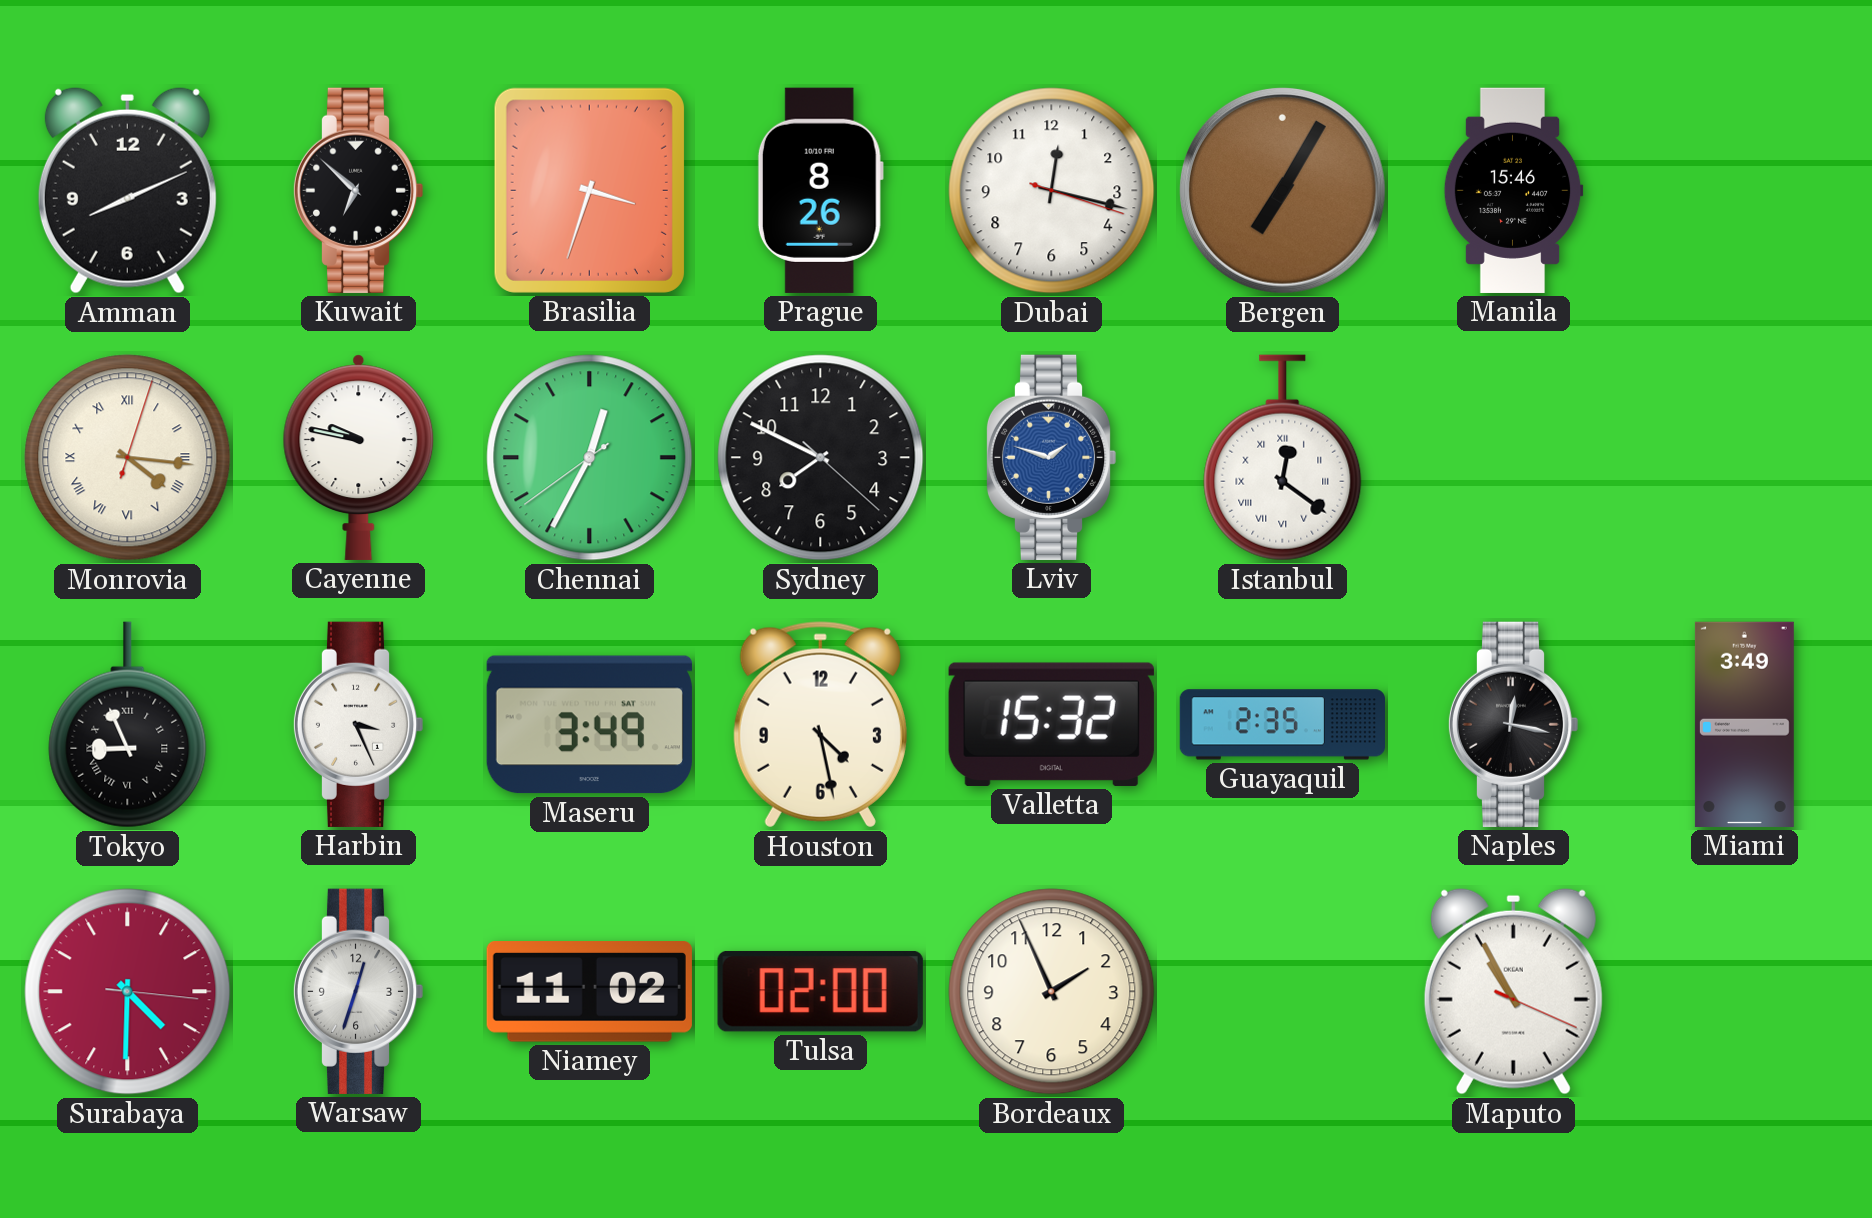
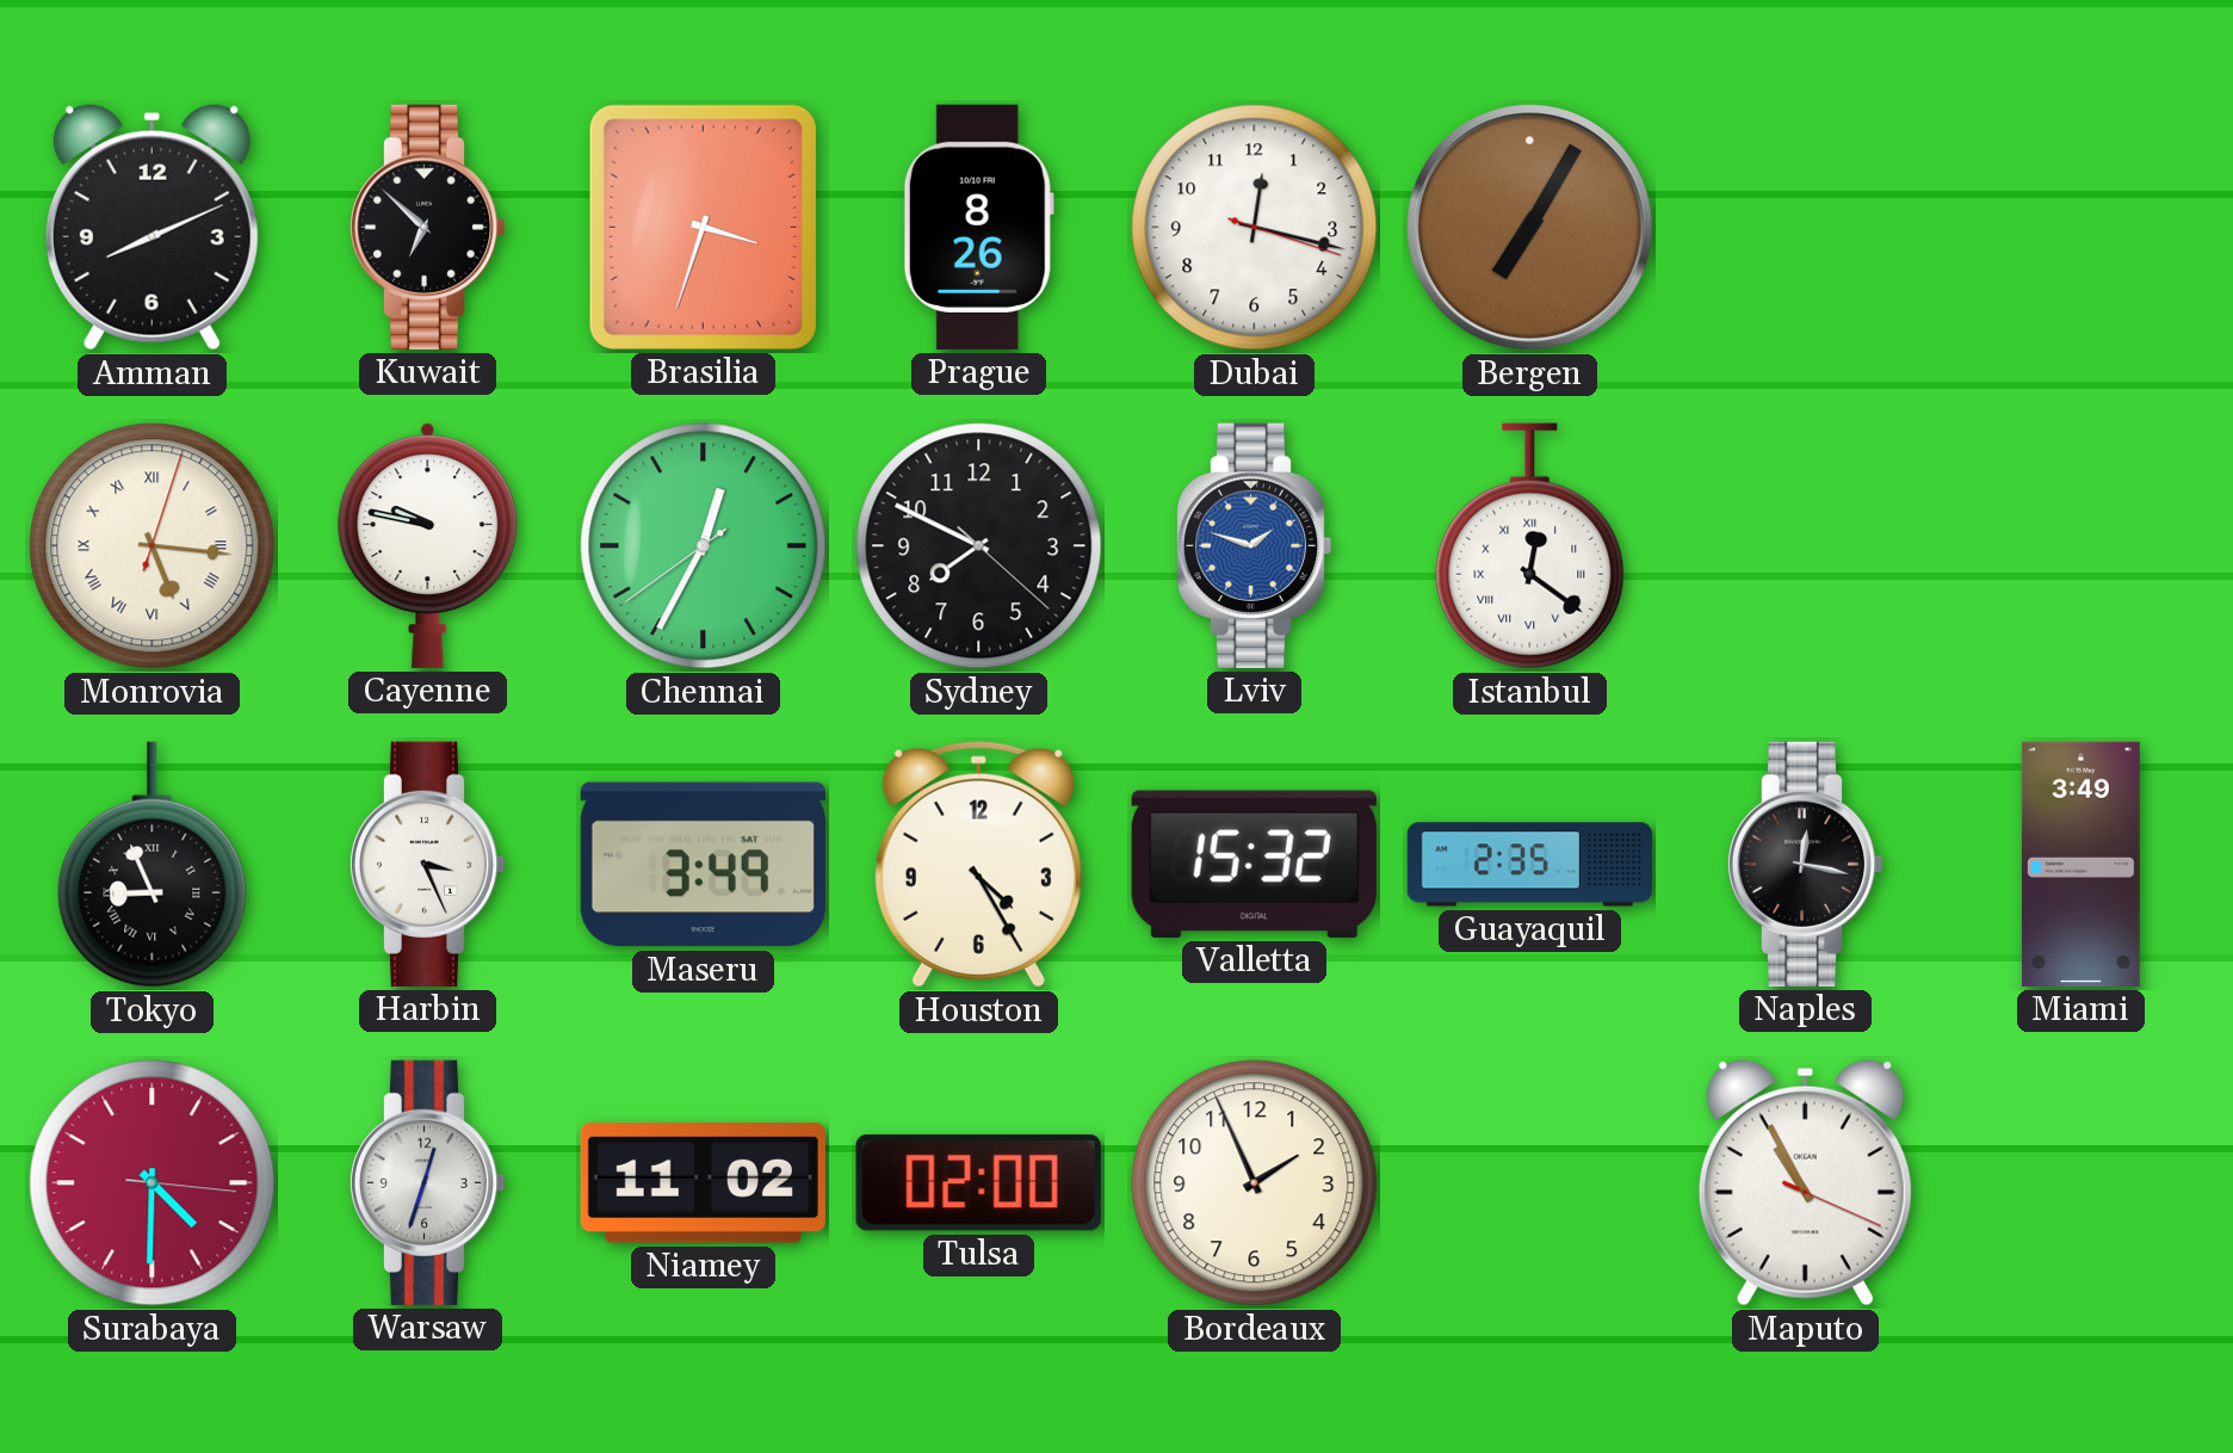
Manila: 15:46 -> none
Monrovia: 4:16 -> 5:16
Houston: 4:28 -> 4:25
